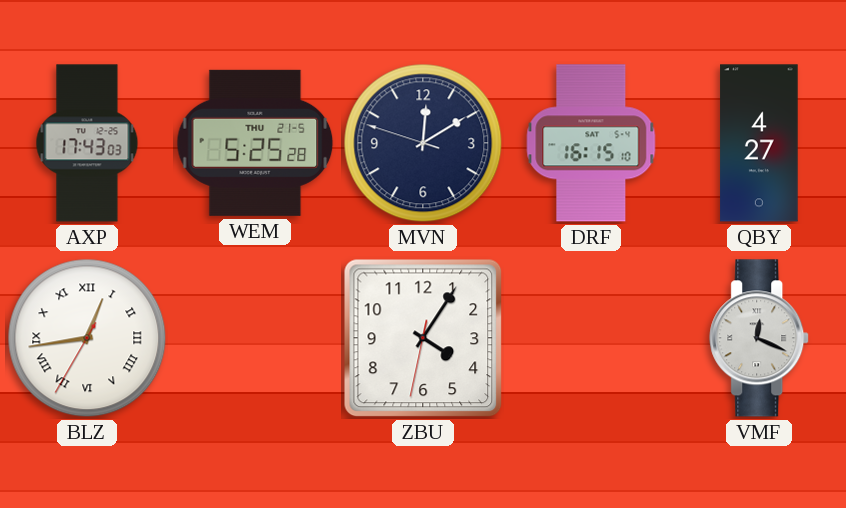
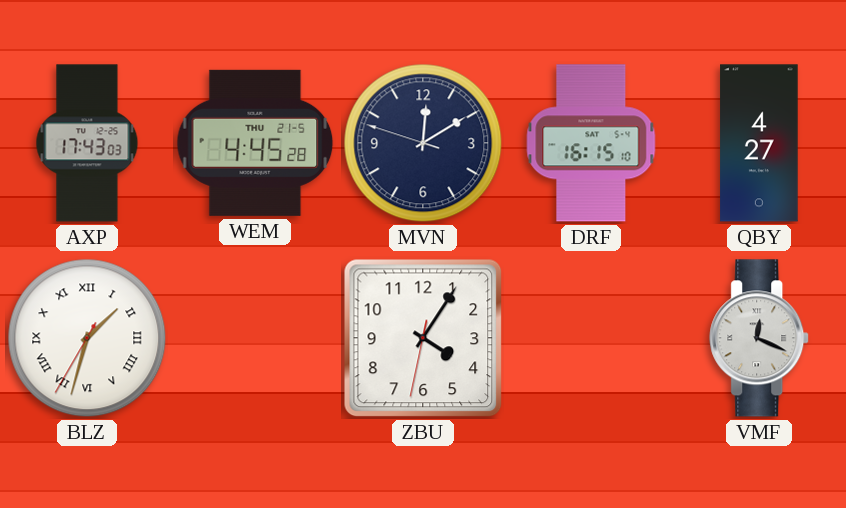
WEM: 5:25 -> 4:45
BLZ: 12:43 -> 1:32
